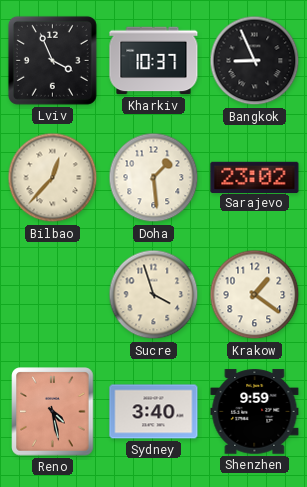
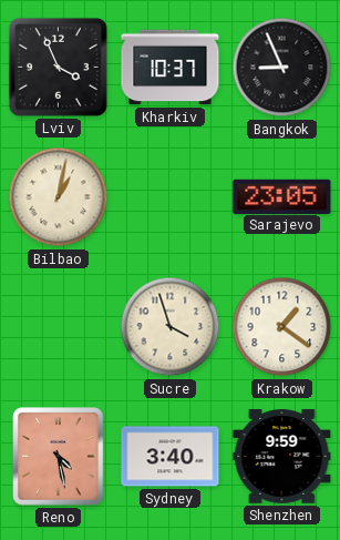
Bilbao: 12:37 -> 1:02
Doha: 1:29 -> none
Sarajevo: 23:02 -> 23:05
